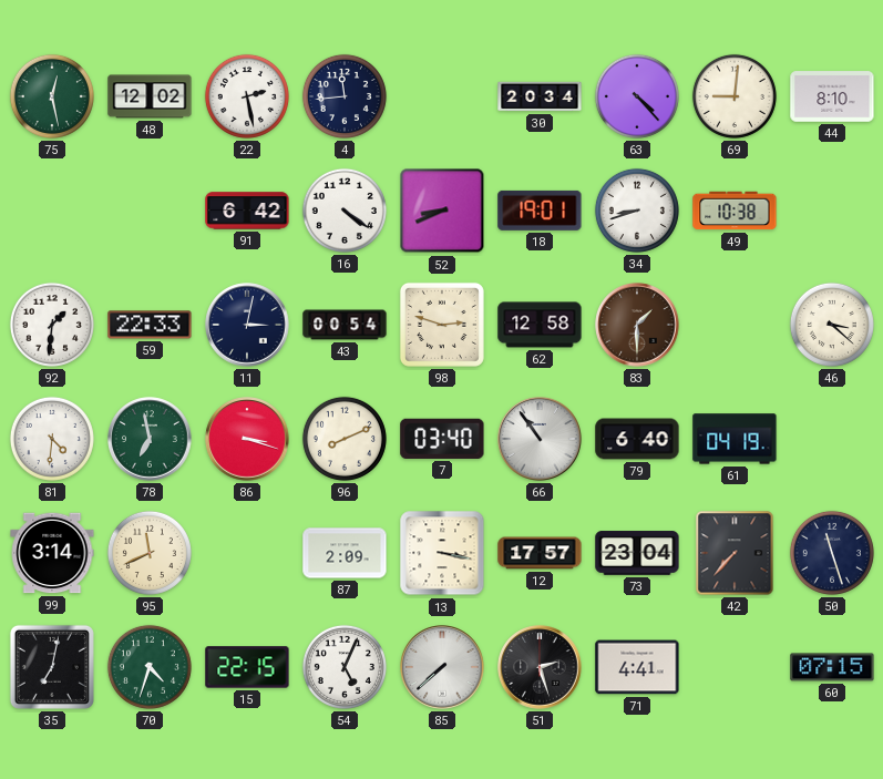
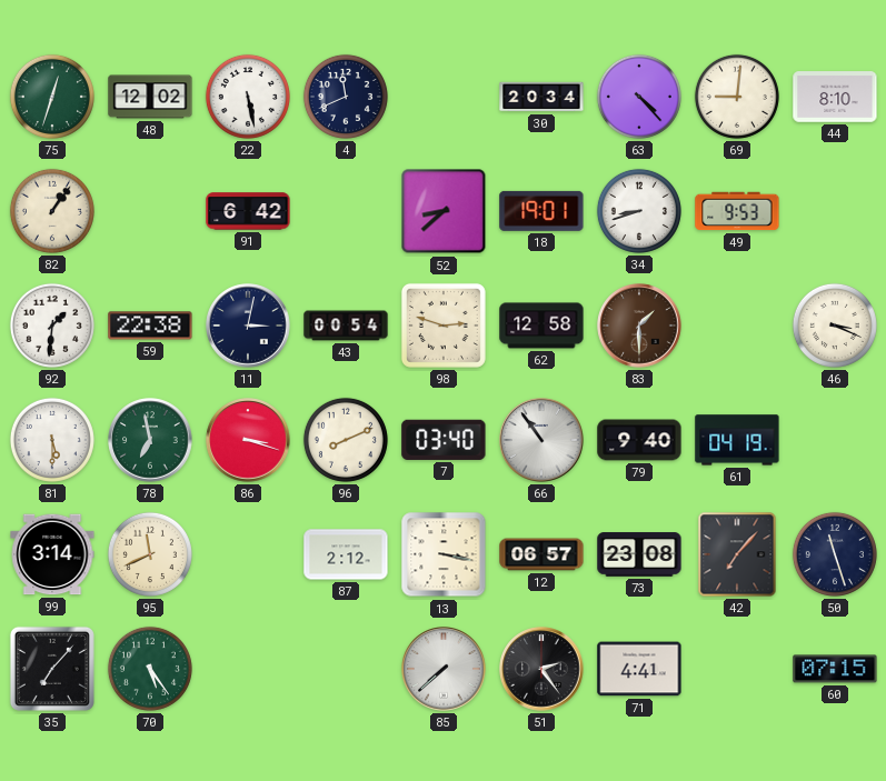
75: 12:28 -> 12:33
22: 2:28 -> 5:28
4: 11:44 -> 11:41
82: none -> 1:06
16: 4:21 -> none
52: 8:41 -> 8:38
49: 10:38 -> 9:53
59: 22:33 -> 22:38
46: 3:22 -> 3:19
81: 4:31 -> 5:30
79: 6:40 -> 9:40
87: 2:09 -> 2:12
12: 17:57 -> 06:57
73: 23:04 -> 23:08
42: 7:37 -> 7:07
35: 7:02 -> 7:07
70: 4:33 -> 5:24
15: 22:15 -> none
54: 5:04 -> none
51: 2:27 -> 2:24
